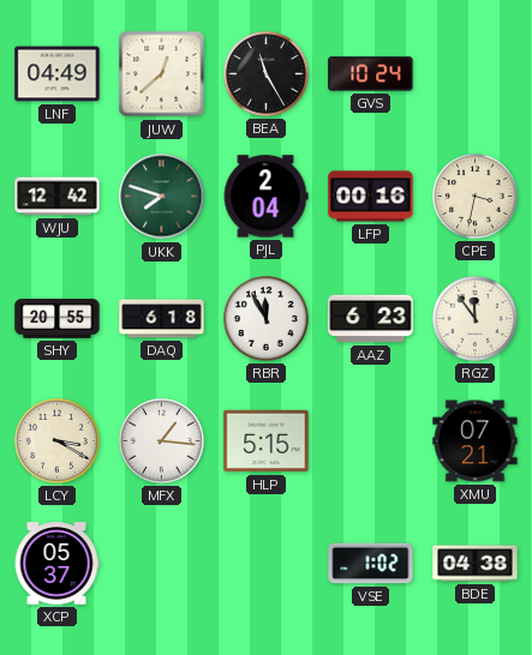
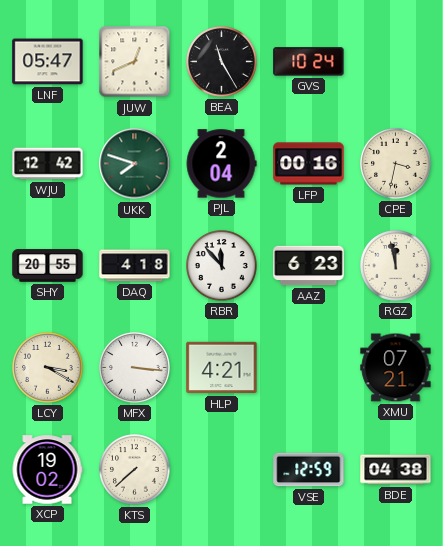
LNF: 04:49 -> 05:47
JUW: 12:38 -> 12:41
DAQ: 6:18 -> 4:18
RBR: 11:55 -> 11:53
RGZ: 11:54 -> 11:58
MFX: 1:16 -> 3:16
HLP: 5:15 -> 4:21
XCP: 05:37 -> 19:02
KTS: none -> 7:38
VSE: 1:02 -> 12:59
